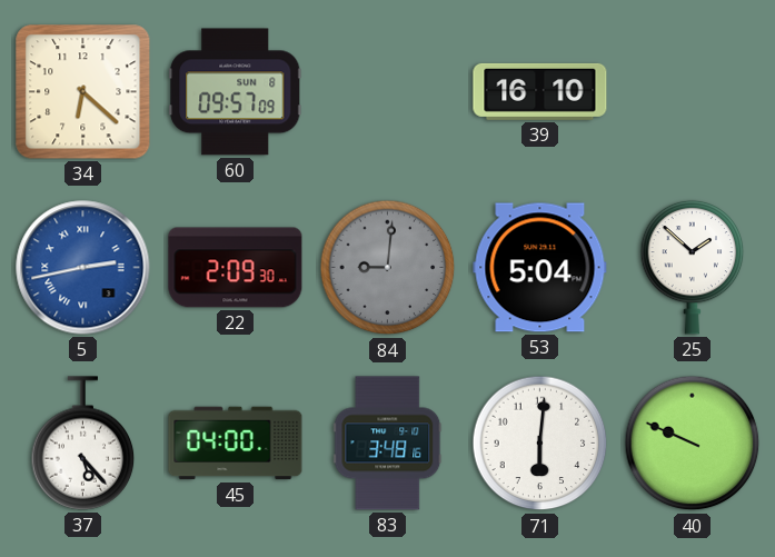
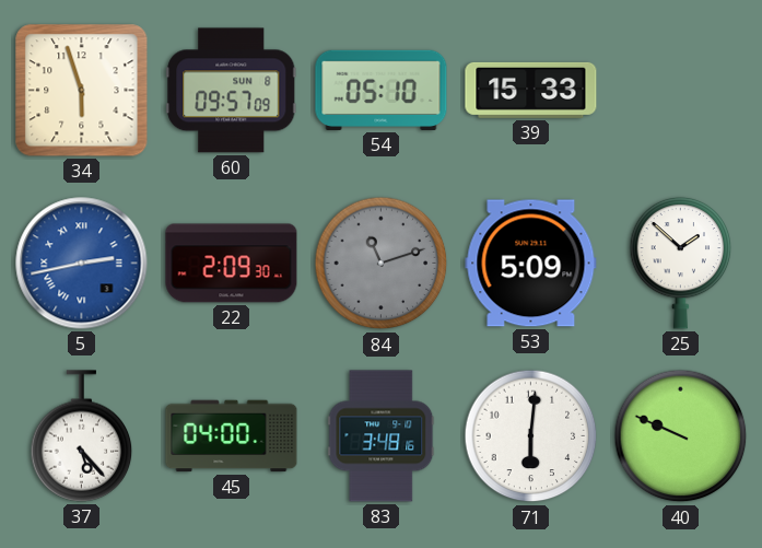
34: 6:22 -> 5:57
54: none -> 05:10
39: 16:10 -> 15:33
84: 9:01 -> 11:12
53: 5:04 -> 5:09
